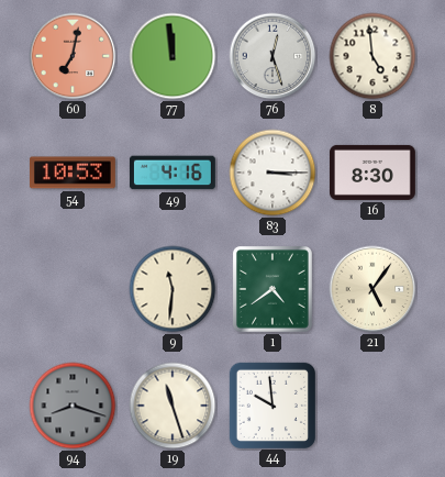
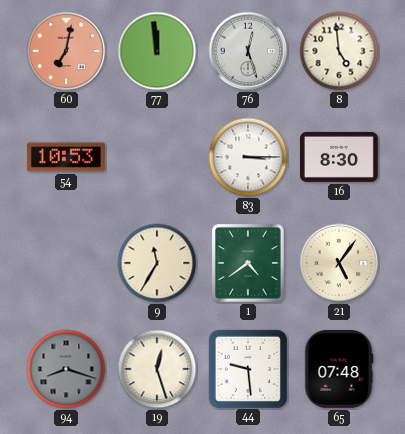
49: 4:16 -> none
9: 11:31 -> 11:35
19: 11:27 -> 12:27
44: 9:59 -> 9:29
65: none -> 07:48
